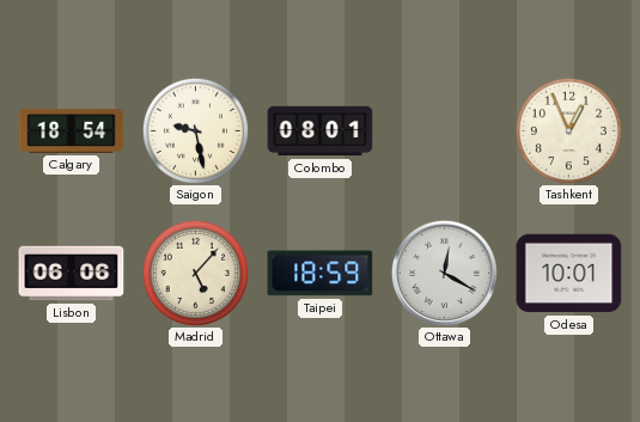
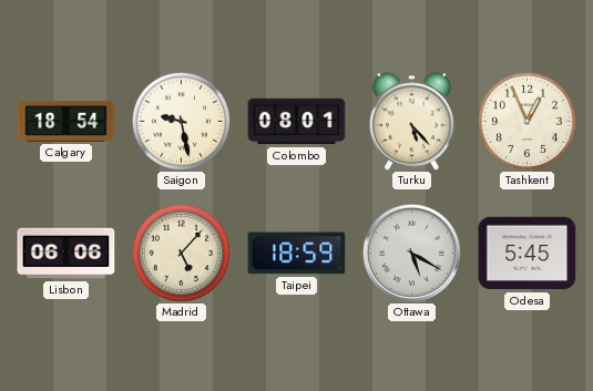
Turku: none -> 5:23
Ottawa: 12:20 -> 5:20
Odesa: 10:01 -> 5:45
